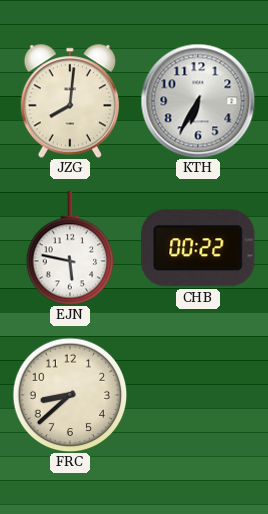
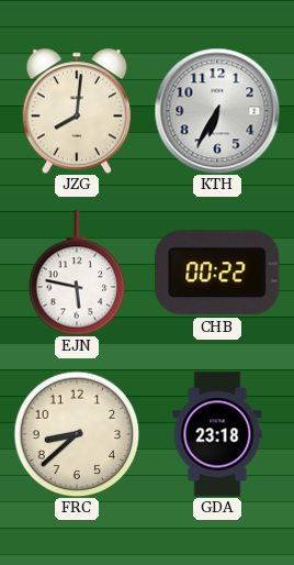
GDA: none -> 23:18
